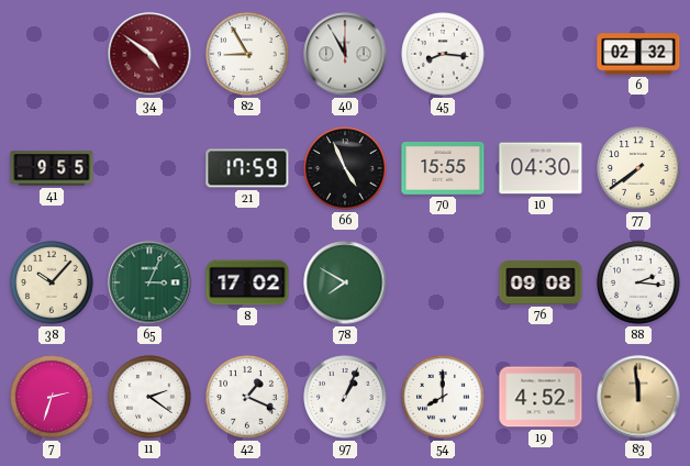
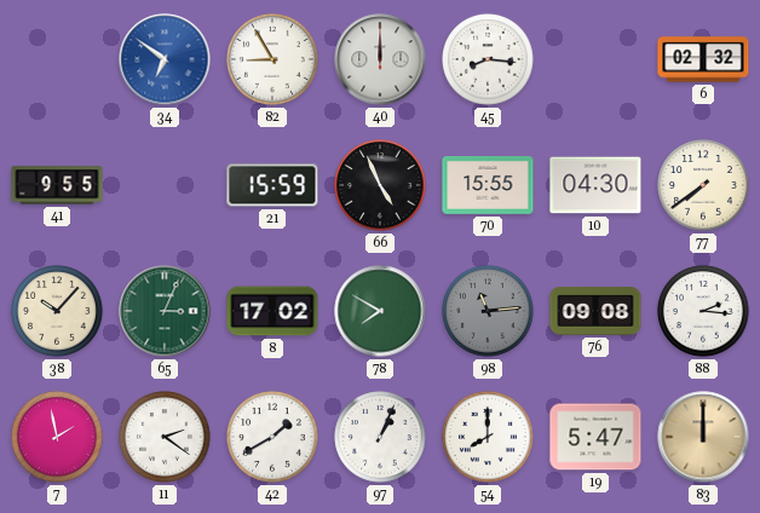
34: 4:51 -> 6:51
34 dial: burgundy -> blue
40: 11:55 -> 12:00
21: 17:59 -> 15:59
98: none -> 11:14
7: 2:33 -> 1:58
42: 1:19 -> 1:40
19: 4:52 -> 5:47
83: 11:59 -> 12:00
